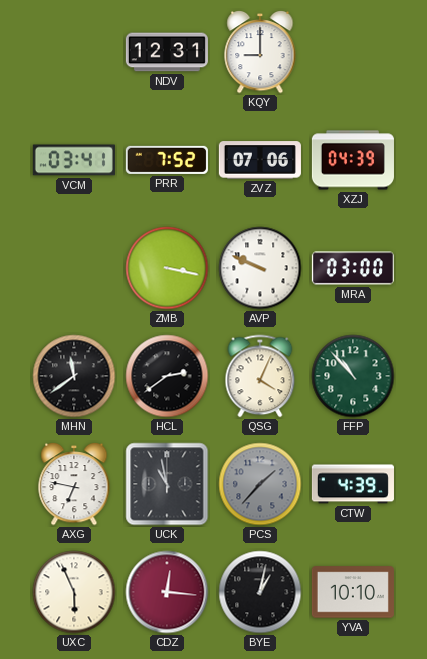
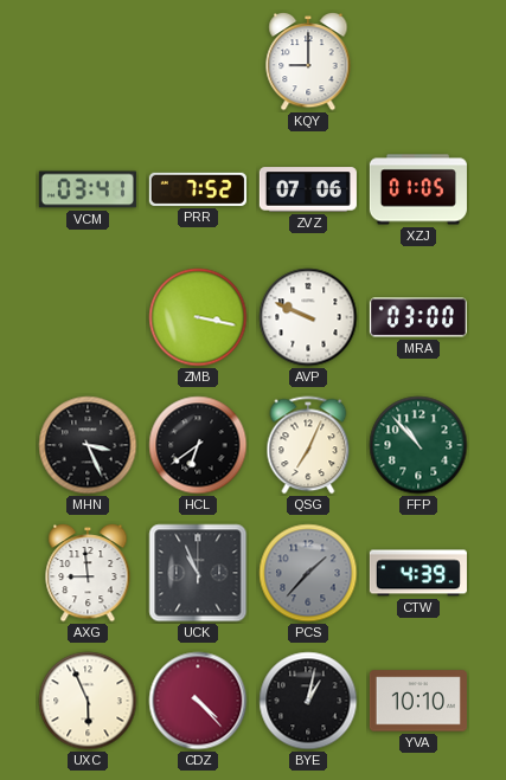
NDV: 12:31 -> none
XZJ: 04:39 -> 01:05
MHN: 11:39 -> 3:26
HCL: 2:39 -> 6:39
QSG: 4:04 -> 7:04
AXG: 6:47 -> 8:59
UCK: 10:58 -> 10:56
CDZ: 12:16 -> 4:23
